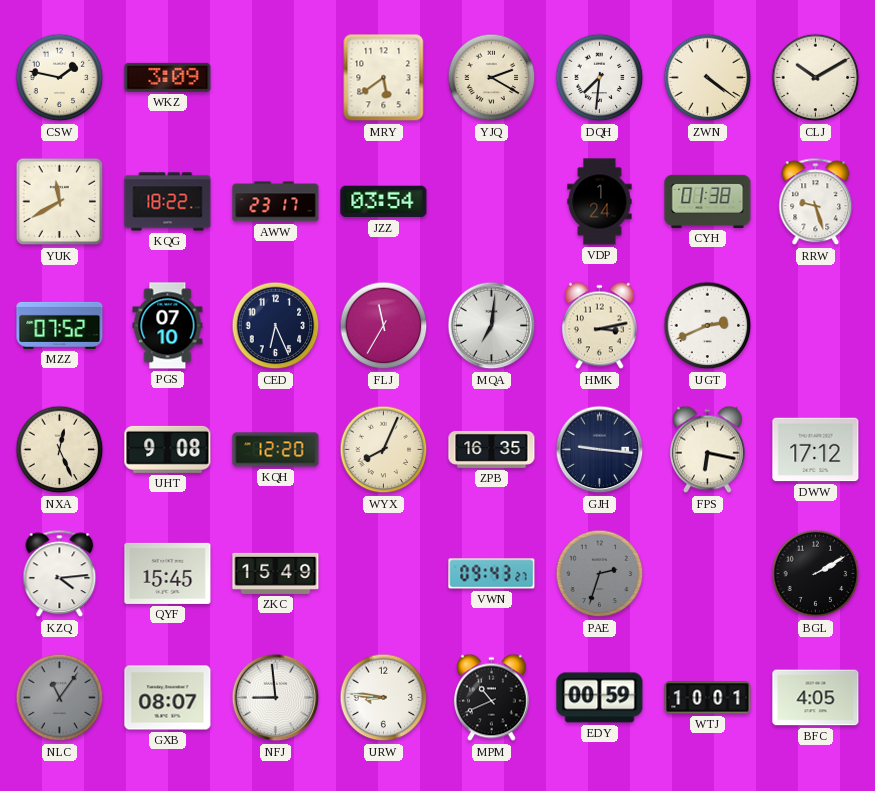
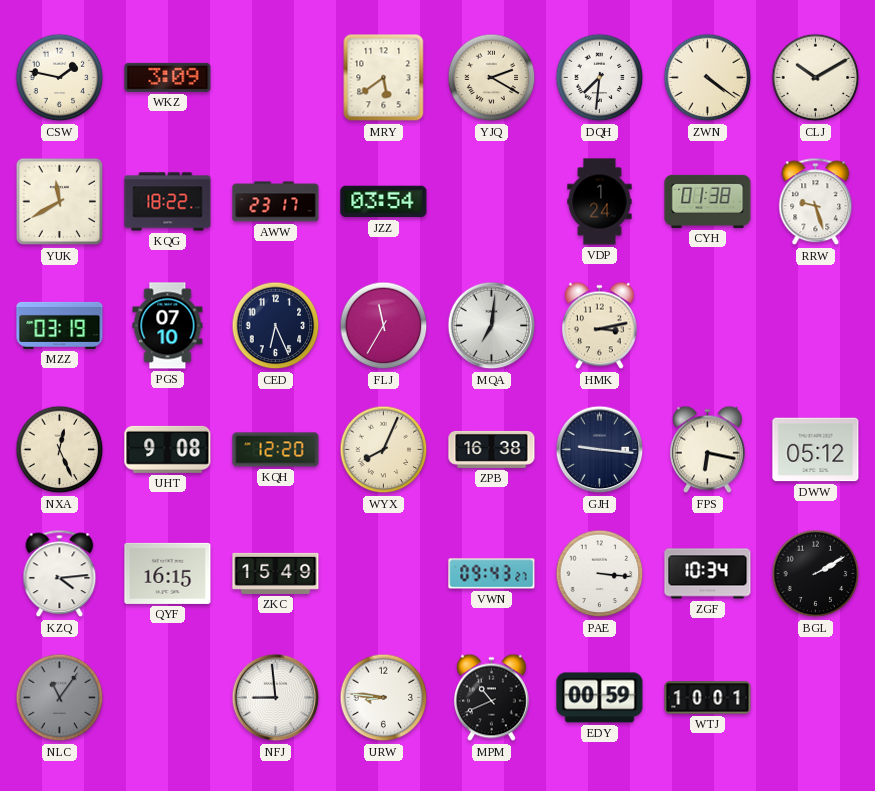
MZZ: 07:52 -> 03:19
UGT: 2:41 -> none
ZPB: 16:35 -> 16:38
DWW: 17:12 -> 05:12
QYF: 15:45 -> 16:15
PAE: 2:33 -> 3:16
PAE dial: grey -> white
ZGF: none -> 10:34
GXB: 08:07 -> none
BFC: 4:05 -> none
